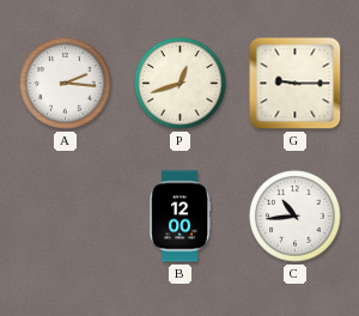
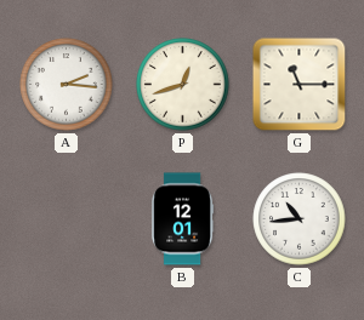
G: 9:15 -> 11:15
B: 12:00 -> 12:01
